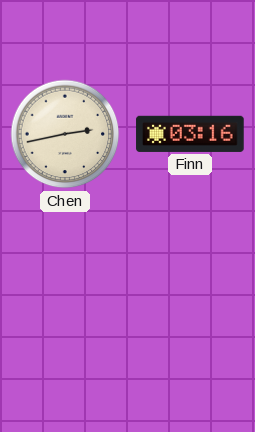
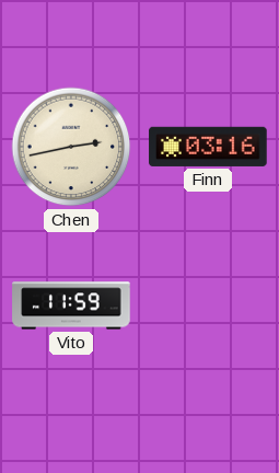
Vito: none -> 11:59
